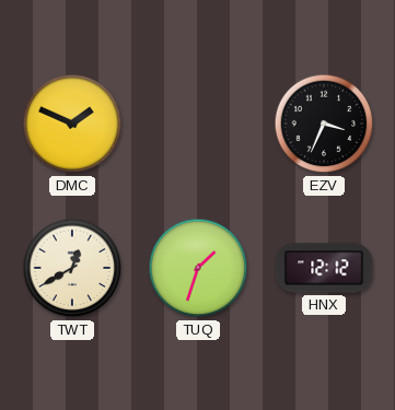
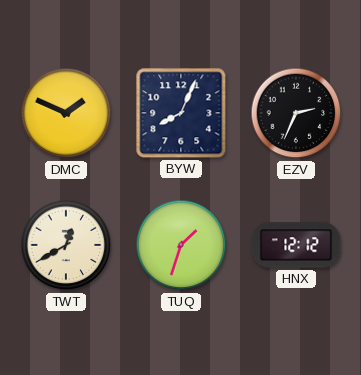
BYW: none -> 8:04
EZV: 3:34 -> 2:34
